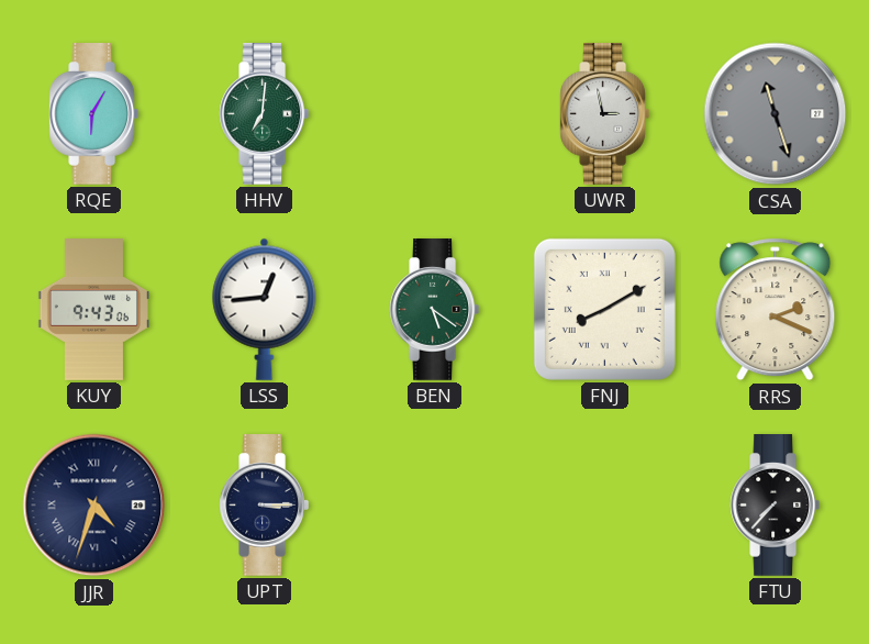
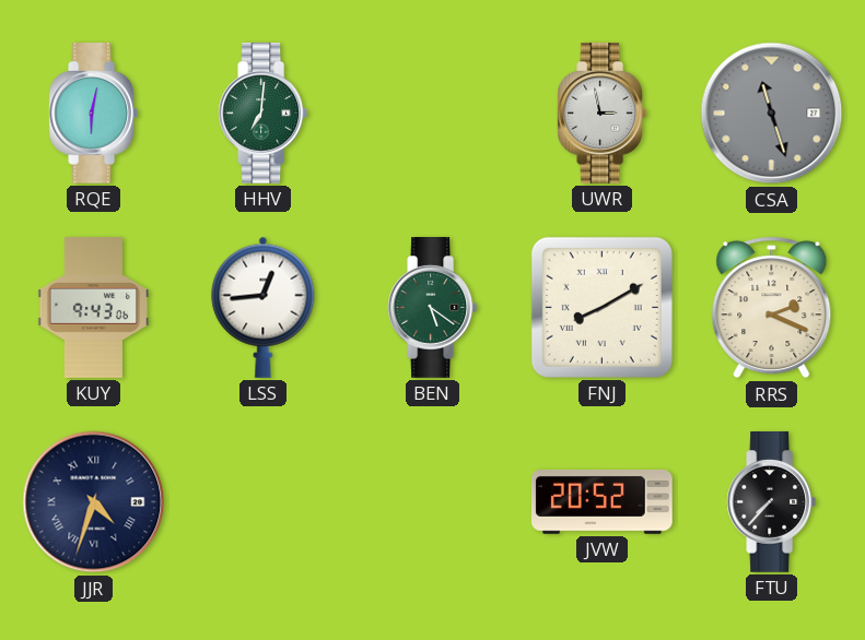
RQE: 6:05 -> 6:02
UPT: 3:15 -> none
JVW: none -> 20:52
